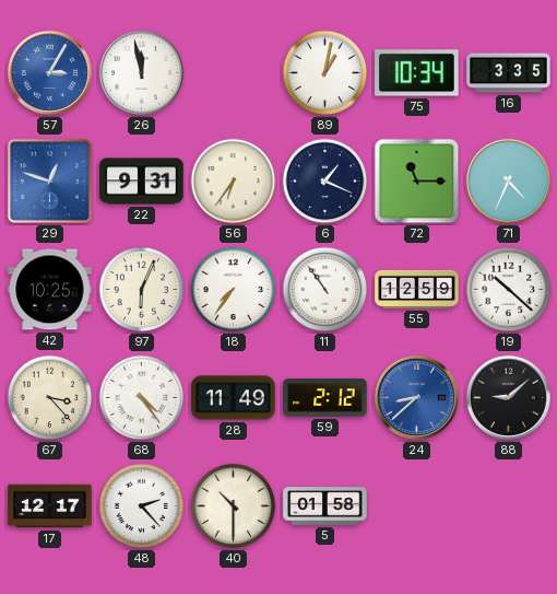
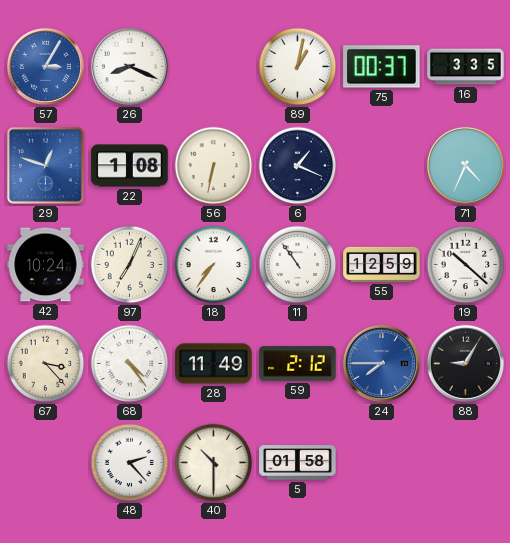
26: 11:58 -> 8:19
75: 10:34 -> 00:37
22: 9:31 -> 1:08
56: 6:36 -> 6:32
72: 11:15 -> none
42: 10:25 -> 10:24
97: 6:04 -> 7:04
24: 8:38 -> 7:45
88: 9:08 -> 9:05
17: 12:17 -> none
